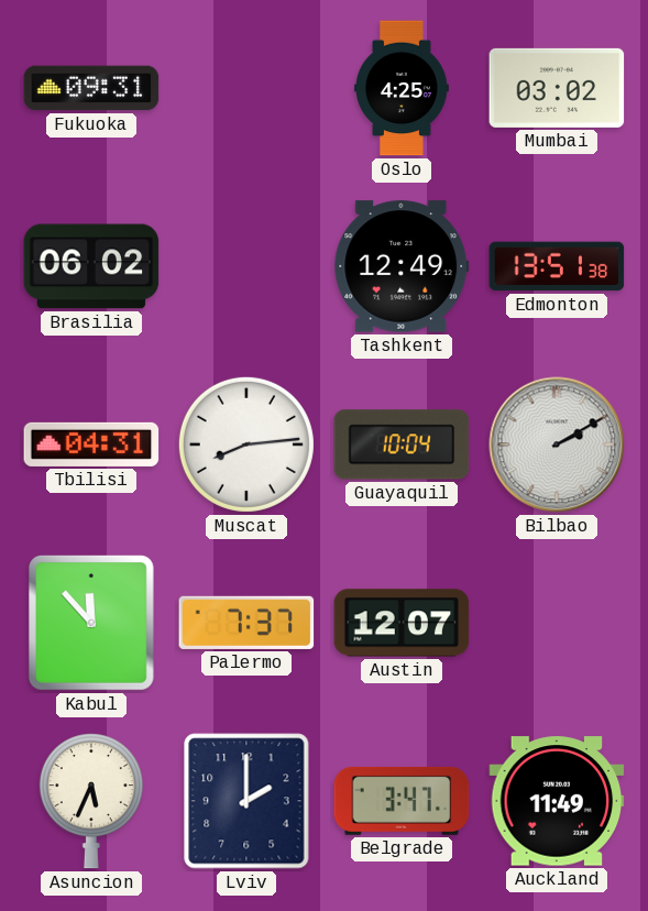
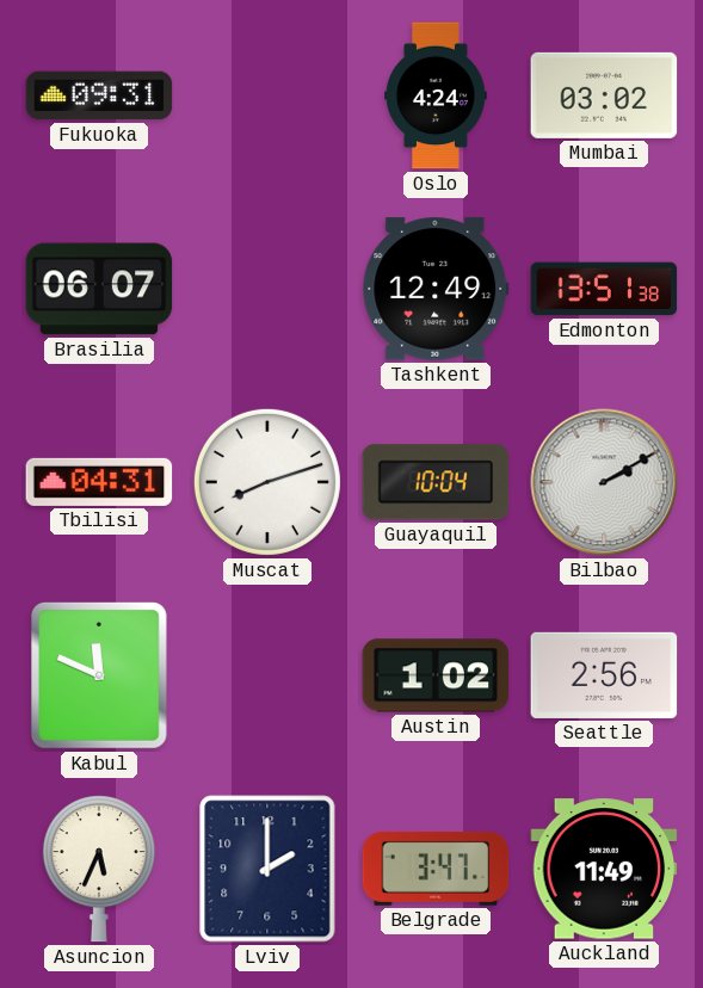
Oslo: 4:25 -> 4:24
Brasilia: 06:02 -> 06:07
Muscat: 8:14 -> 8:12
Kabul: 11:53 -> 11:49
Palermo: 7:37 -> none
Austin: 12:07 -> 1:02
Seattle: none -> 2:56
